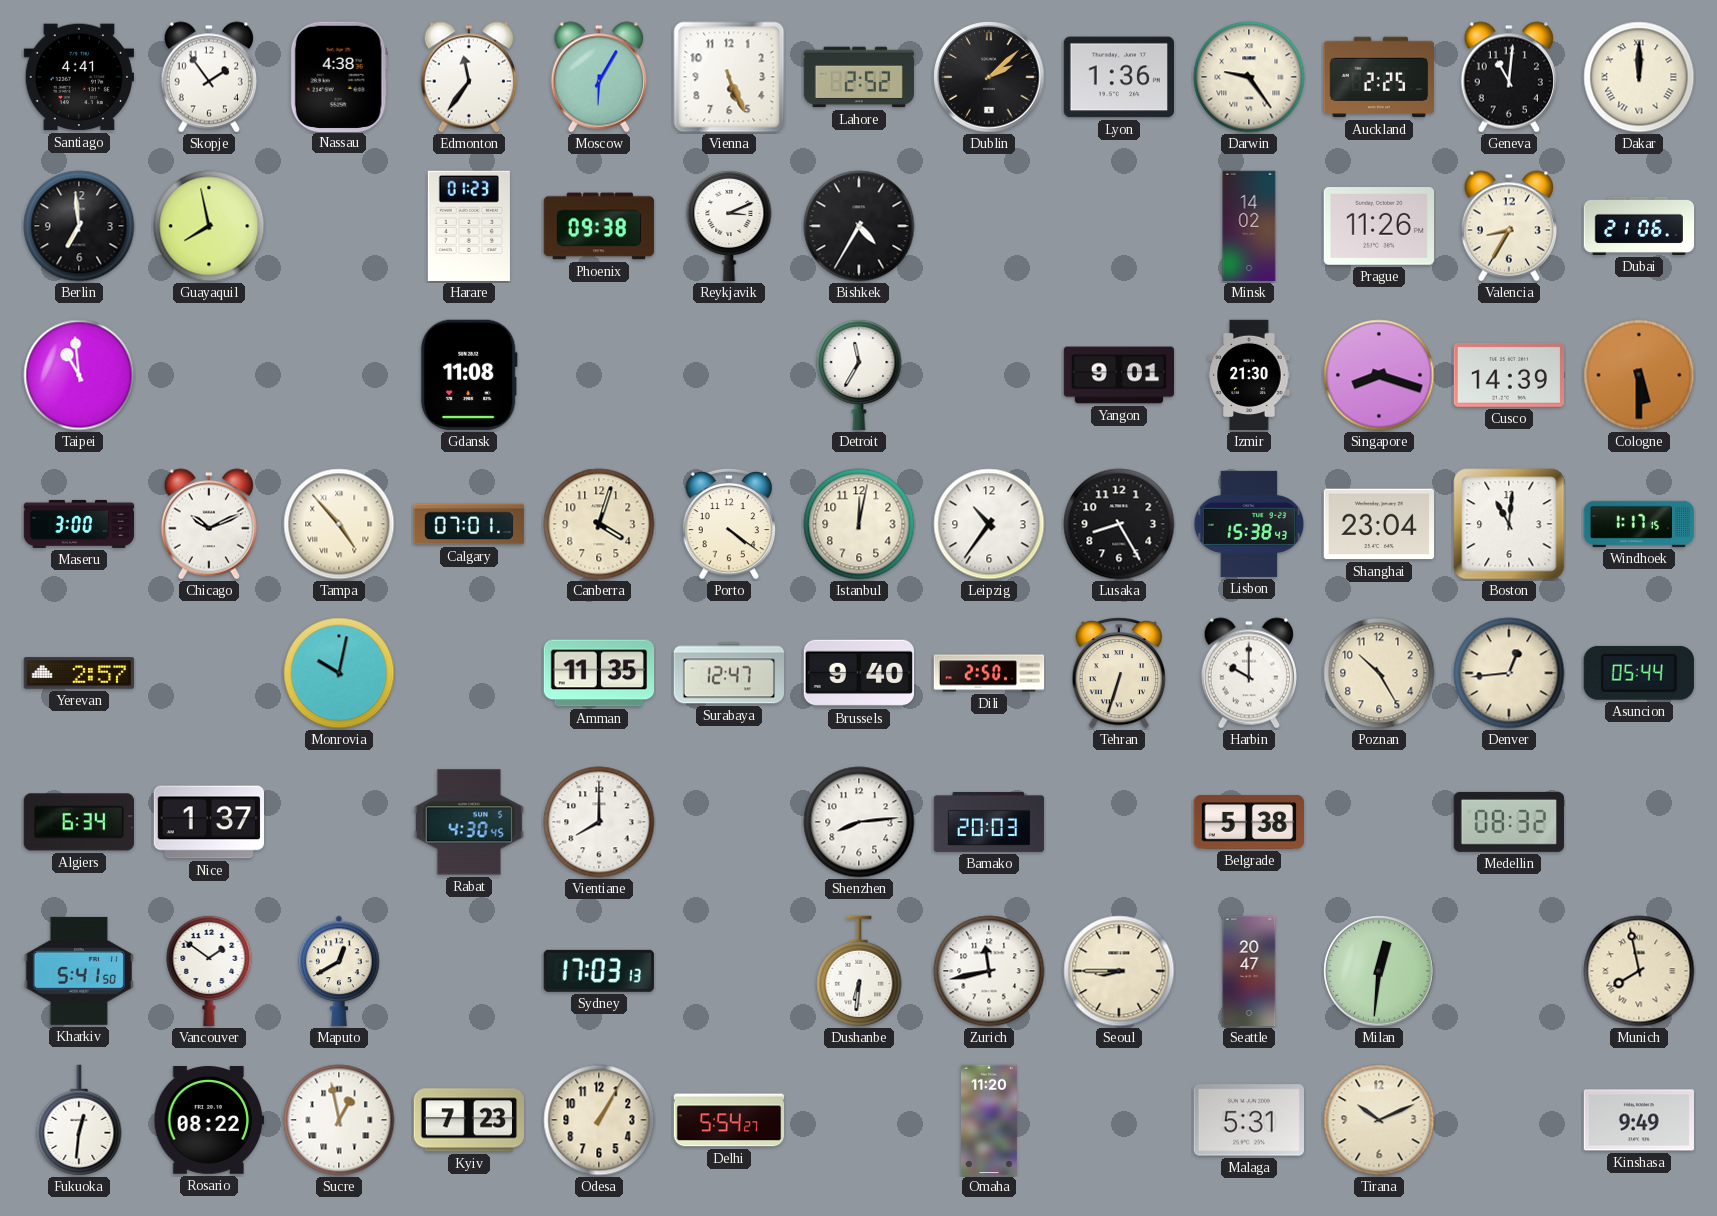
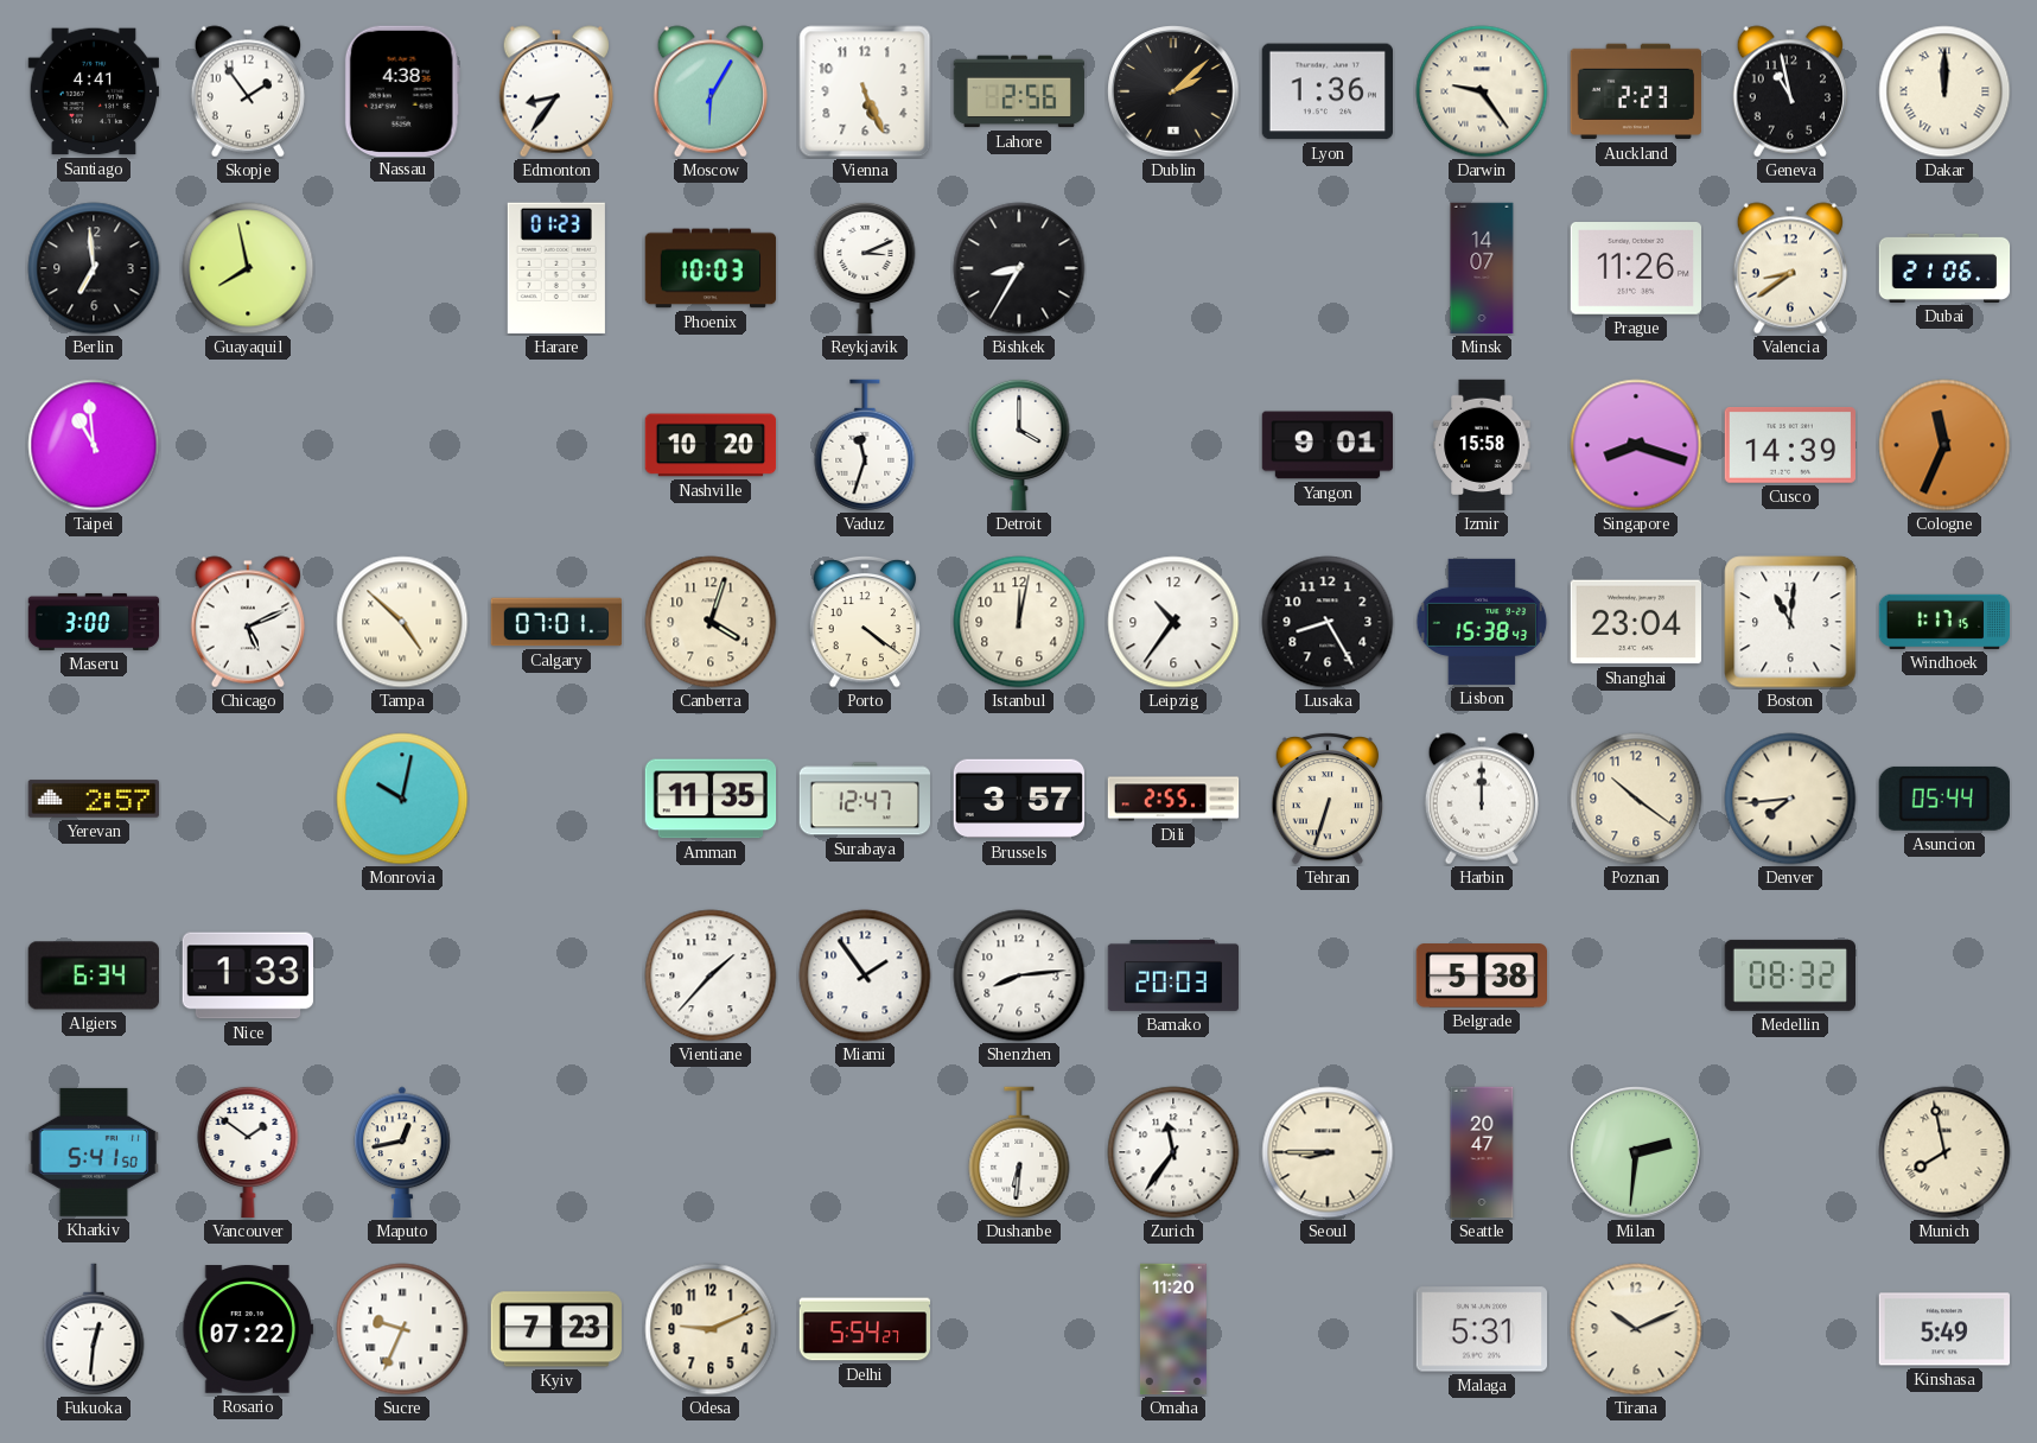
Edmonton: 11:36 -> 8:36
Lahore: 2:52 -> 2:56
Auckland: 2:25 -> 2:23
Geneva: 11:01 -> 10:58
Phoenix: 09:38 -> 10:03
Bishkek: 4:35 -> 8:35
Minsk: 14:02 -> 14:07
Valencia: 8:35 -> 8:39
Gdansk: 11:08 -> none
Nashville: none -> 10:20
Vaduz: none -> 11:33
Detroit: 11:35 -> 4:00
Izmir: 21:30 -> 15:58
Cologne: 5:30 -> 11:34
Chicago: 10:11 -> 5:11
Tampa: 4:53 -> 4:52
Brussels: 9:40 -> 3:57
Dili: 2:50 -> 2:55
Harbin: 10:00 -> 12:00
Poznan: 10:25 -> 10:21
Denver: 12:44 -> 7:44
Nice: 1:37 -> 1:33
Rabat: 4:30 -> none
Vientiane: 8:00 -> 1:37
Miami: none -> 1:54
Maputo: 12:40 -> 12:43
Sydney: 17:03 -> none
Zurich: 11:43 -> 11:36
Milan: 12:31 -> 2:31
Rosario: 08:22 -> 07:22
Sucre: 12:58 -> 9:34
Odesa: 1:05 -> 9:11
Kinshasa: 9:49 -> 5:49
